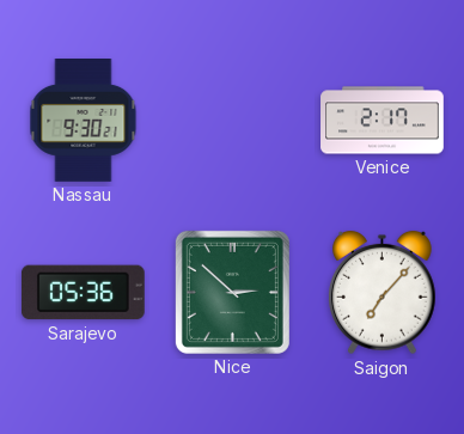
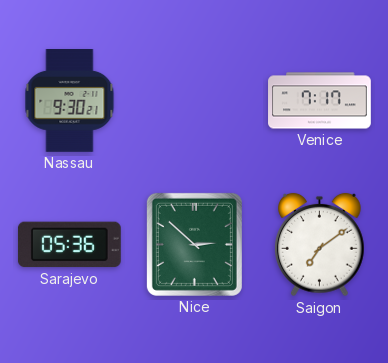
Venice: 2:17 -> 7:17
Saigon: 7:07 -> 7:09
